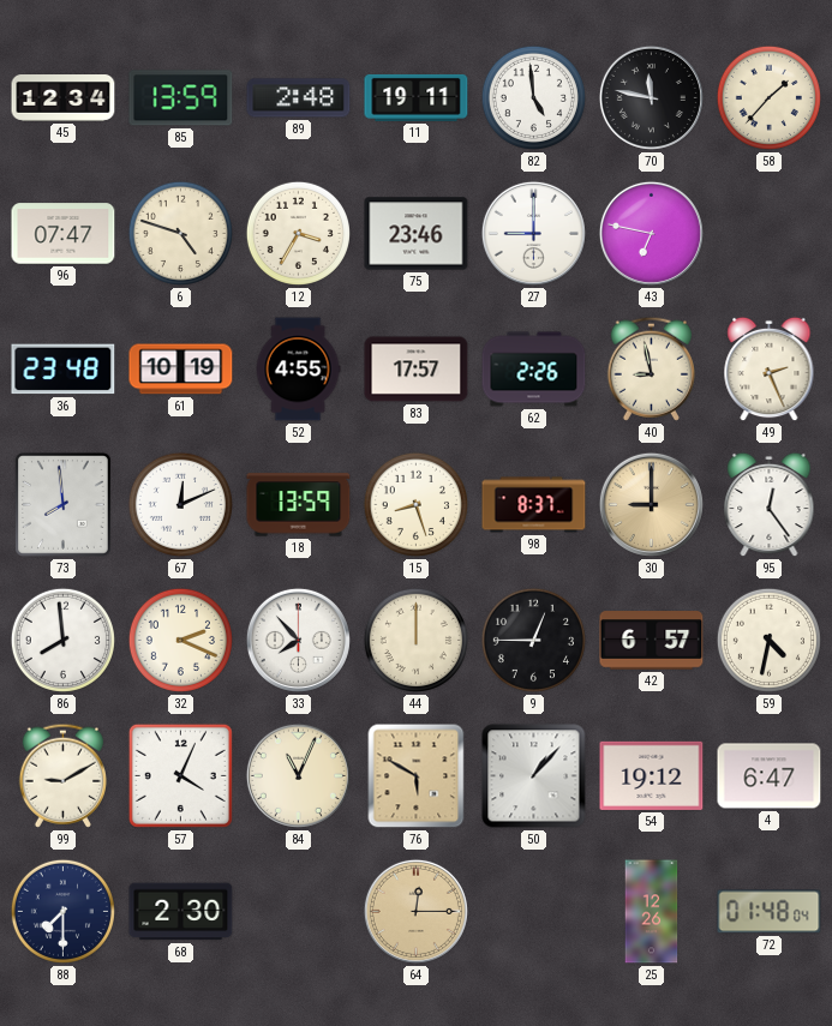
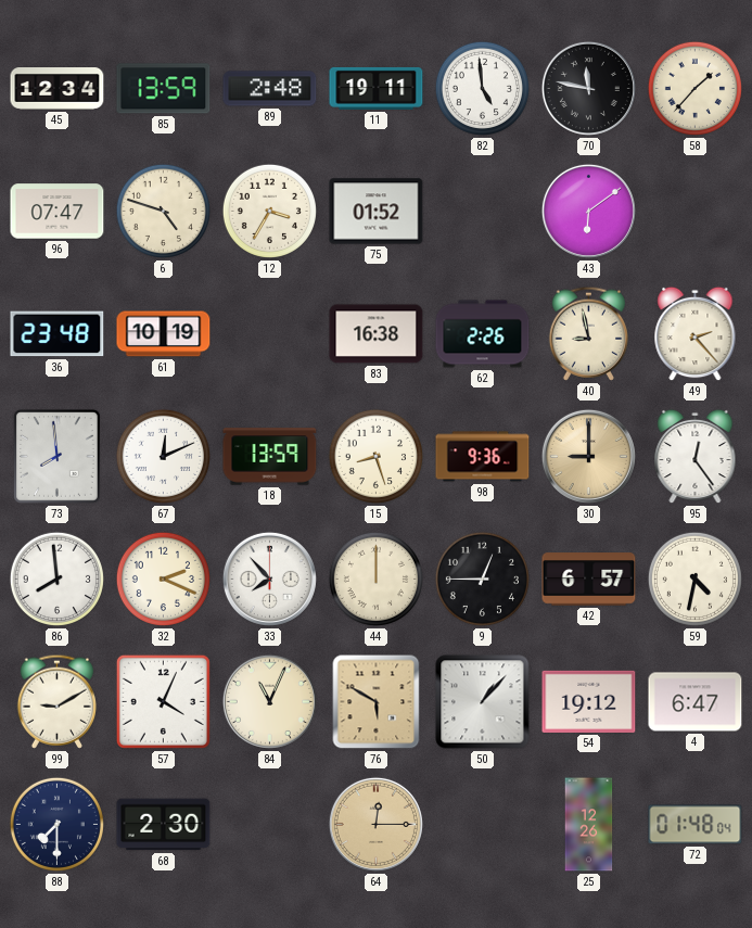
75: 23:46 -> 01:52
27: 9:00 -> none
43: 6:47 -> 6:09
52: 4:55 -> none
83: 17:57 -> 16:38
49: 2:26 -> 2:23
98: 8:37 -> 9:36
